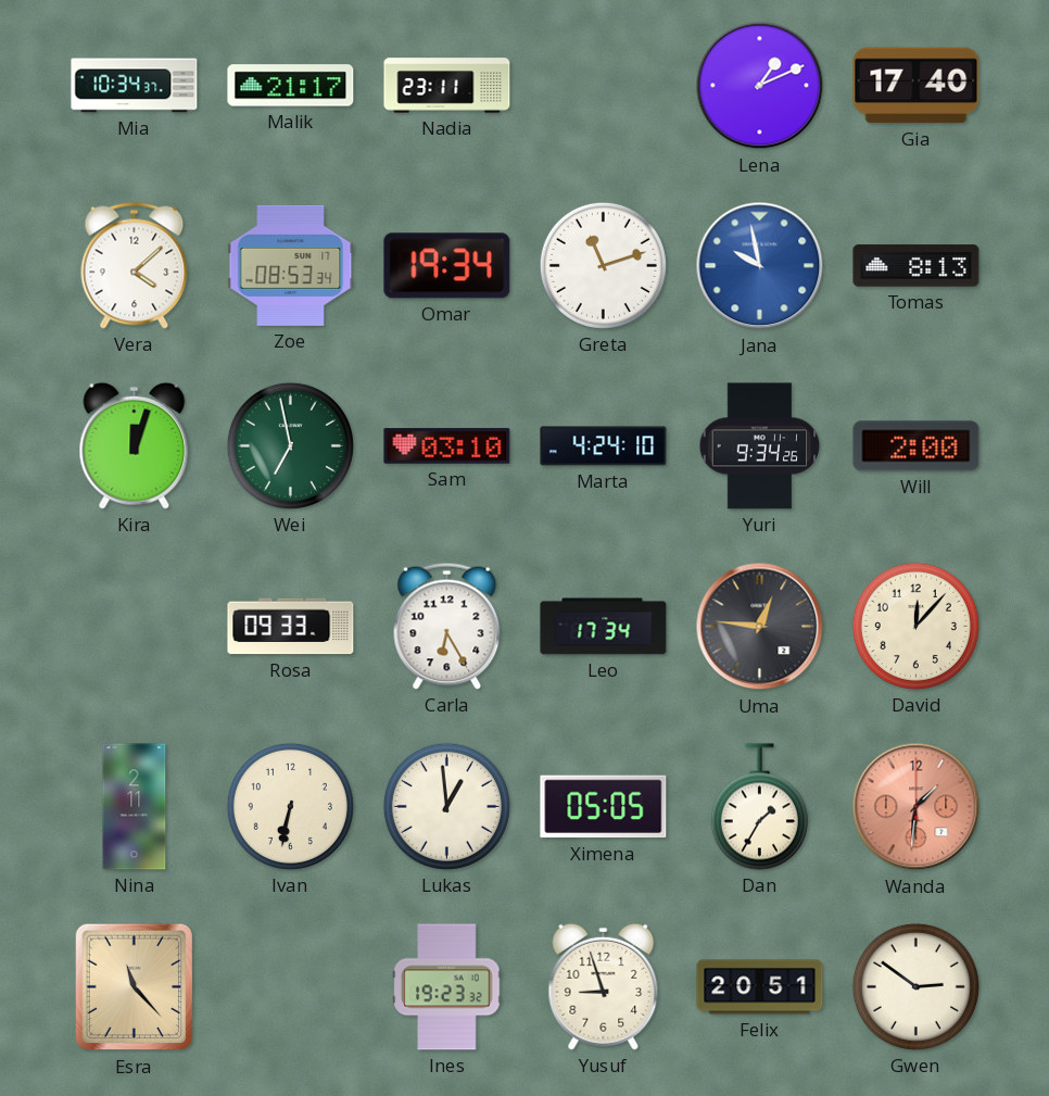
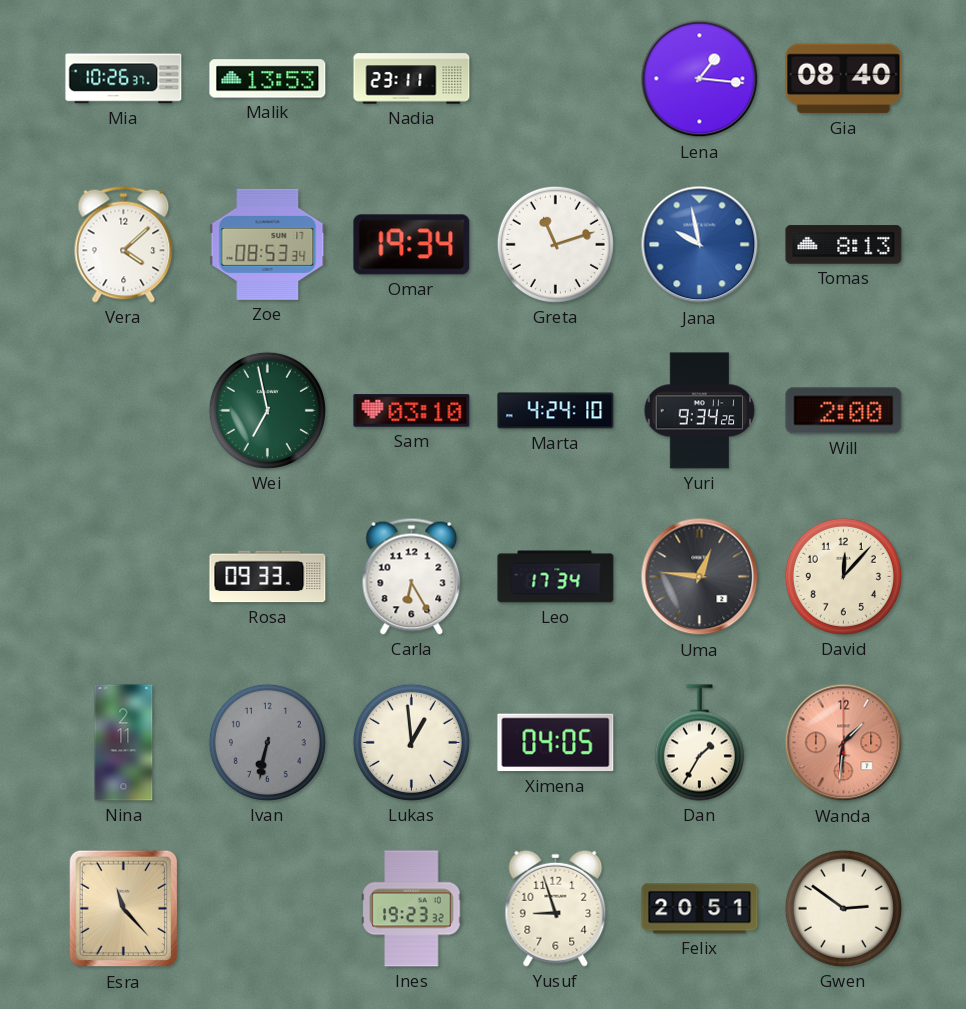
Mia: 10:34 -> 10:26
Malik: 21:17 -> 13:53
Lena: 1:11 -> 1:16
Gia: 17:40 -> 08:40
Kira: 12:03 -> none
Ivan dial: cream -> grey
Ximena: 05:05 -> 04:05
